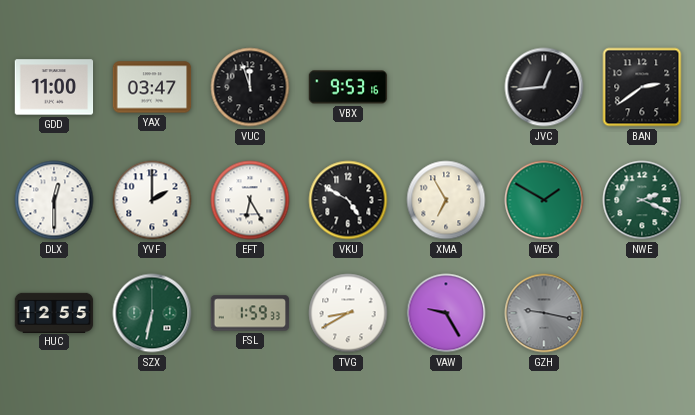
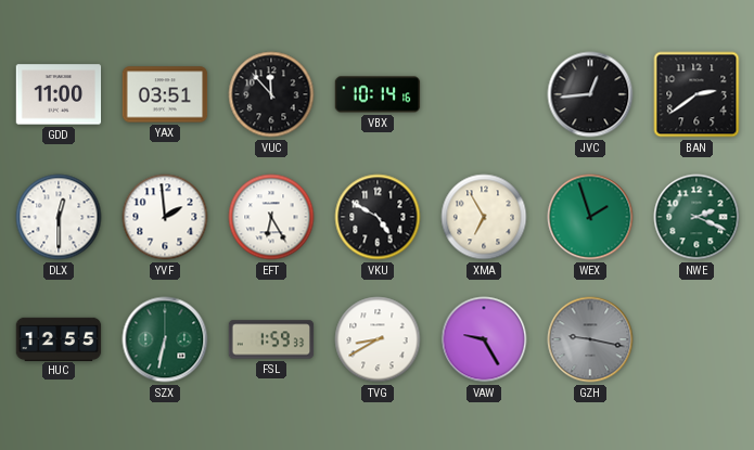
YAX: 03:47 -> 03:51
VUC: 11:57 -> 11:53
VBX: 9:53 -> 10:14
YVF: 2:00 -> 1:59
WEX: 1:50 -> 1:57
